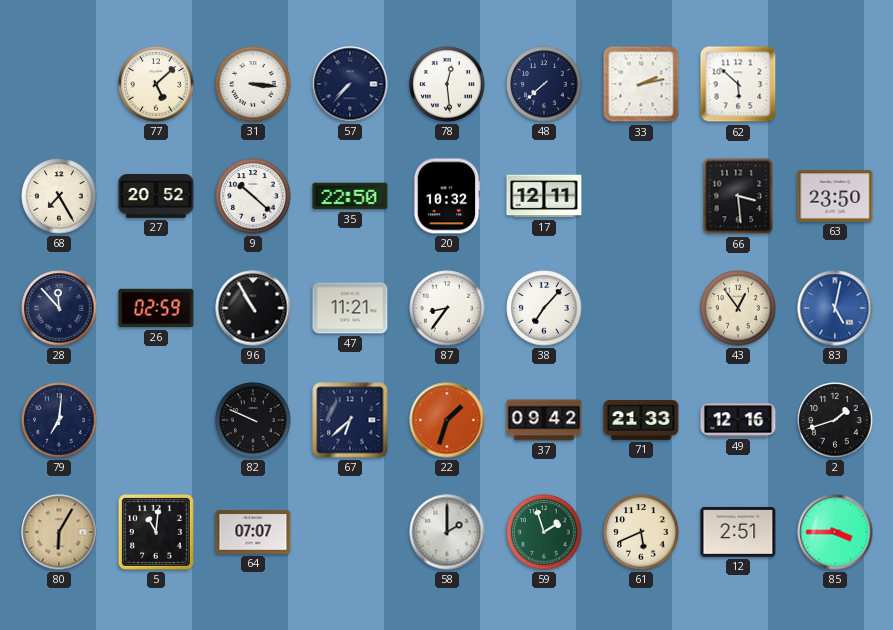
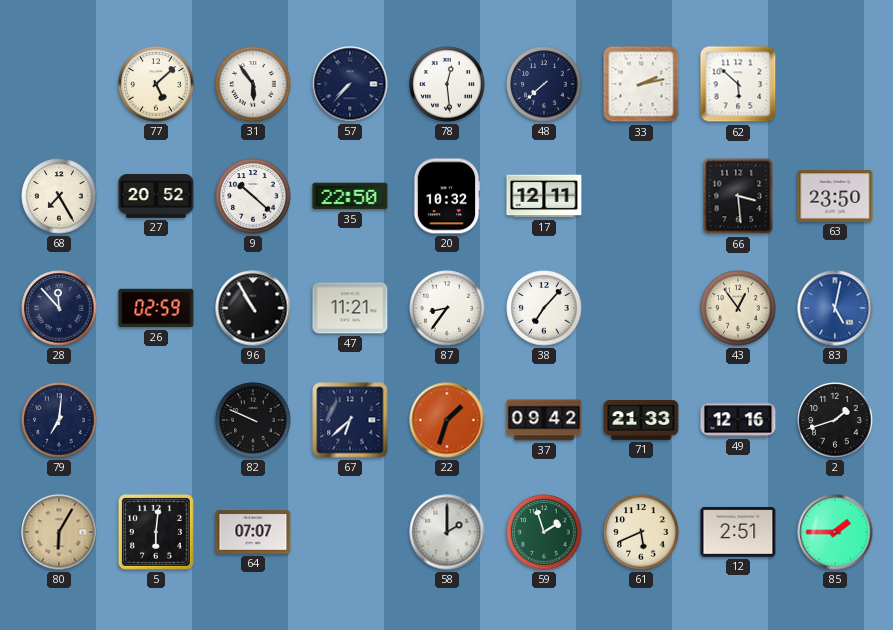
31: 3:16 -> 5:54
5: 11:01 -> 6:01
85: 3:45 -> 1:45
